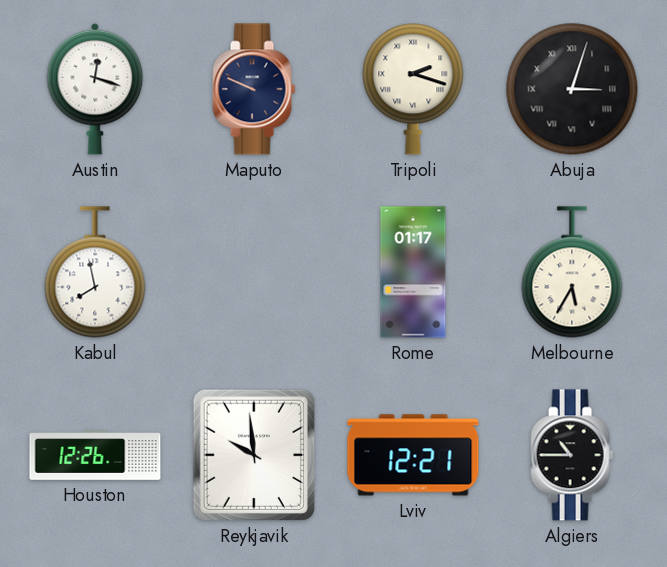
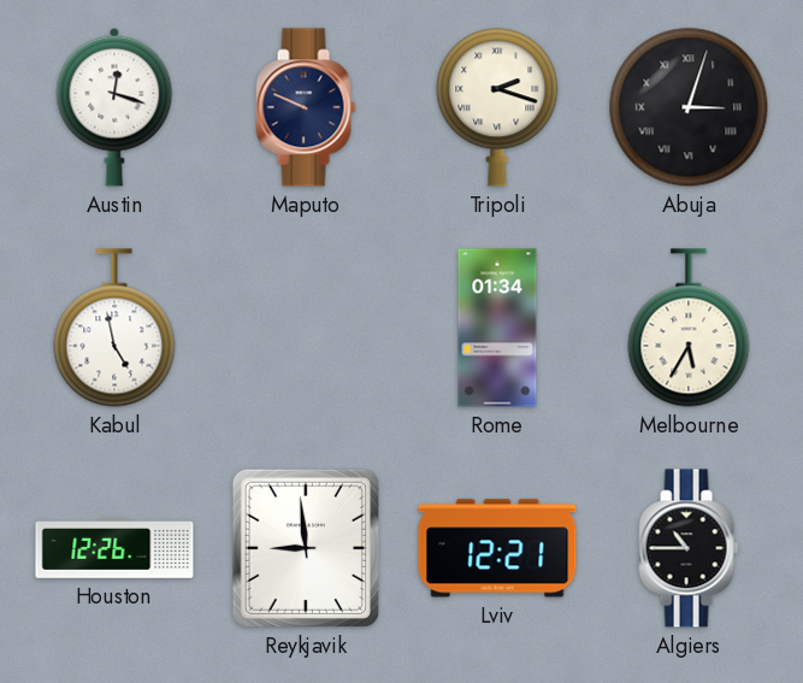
Kabul: 7:58 -> 4:58
Rome: 01:17 -> 01:34
Reykjavik: 9:59 -> 8:59
